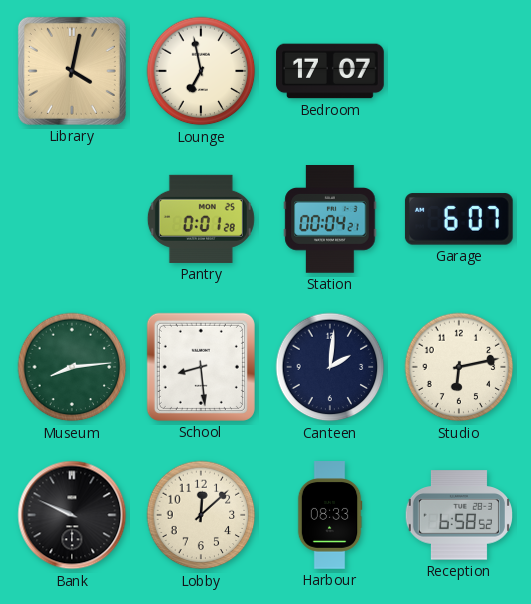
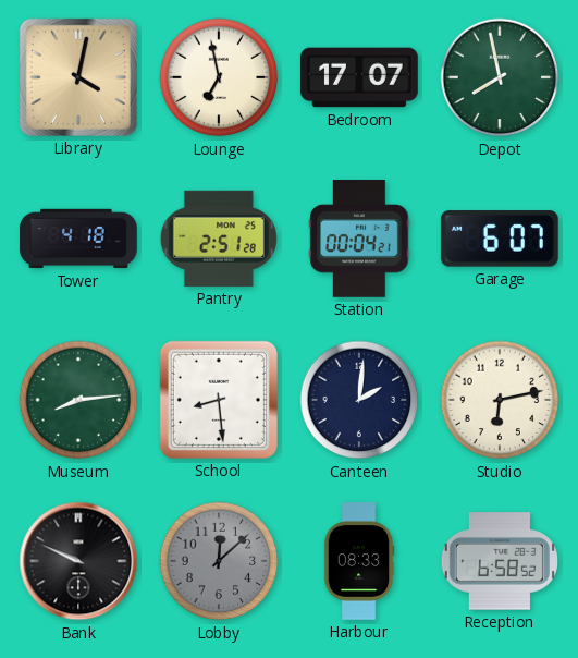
Depot: none -> 7:58
Tower: none -> 4:18
Pantry: 0:01 -> 2:51
Lobby dial: cream -> grey
